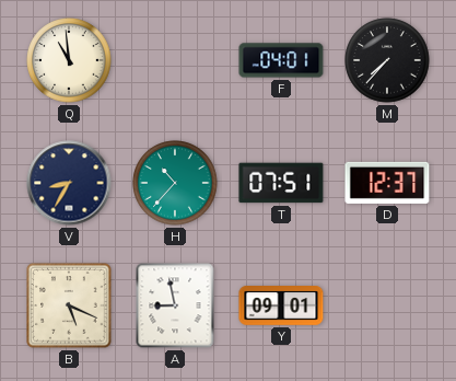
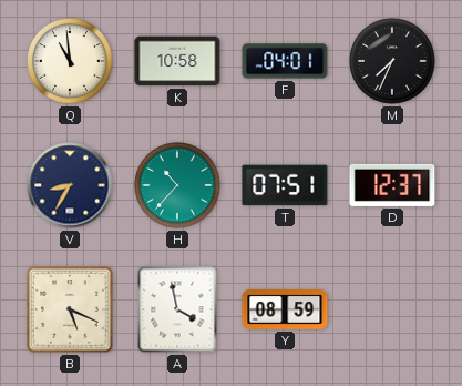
K: none -> 10:58
M: 7:37 -> 7:34
A: 8:58 -> 3:58
Y: 09:01 -> 08:59
